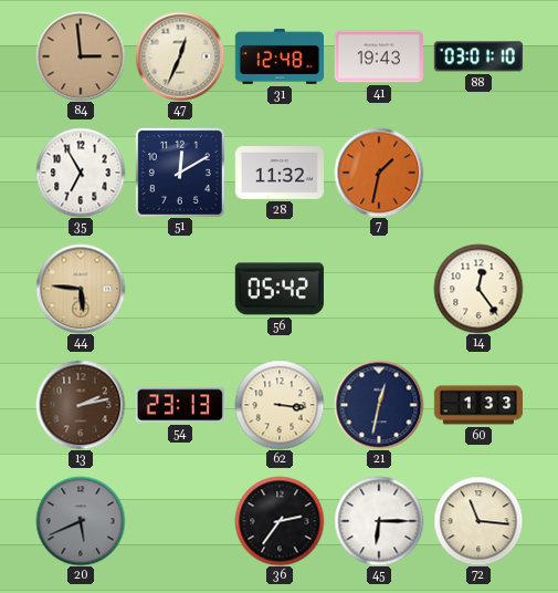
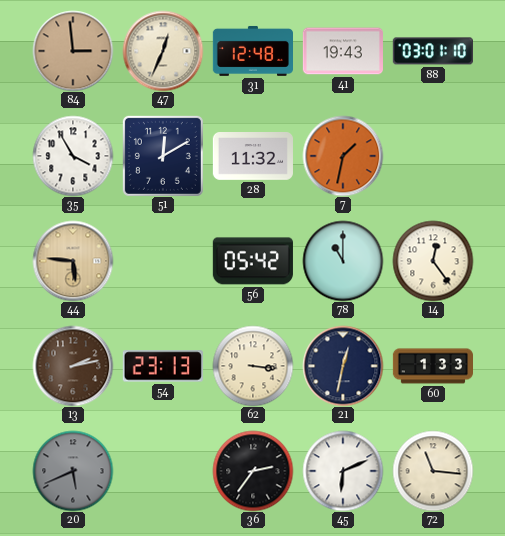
35: 6:55 -> 3:55
78: none -> 11:00
45: 6:15 -> 6:11
